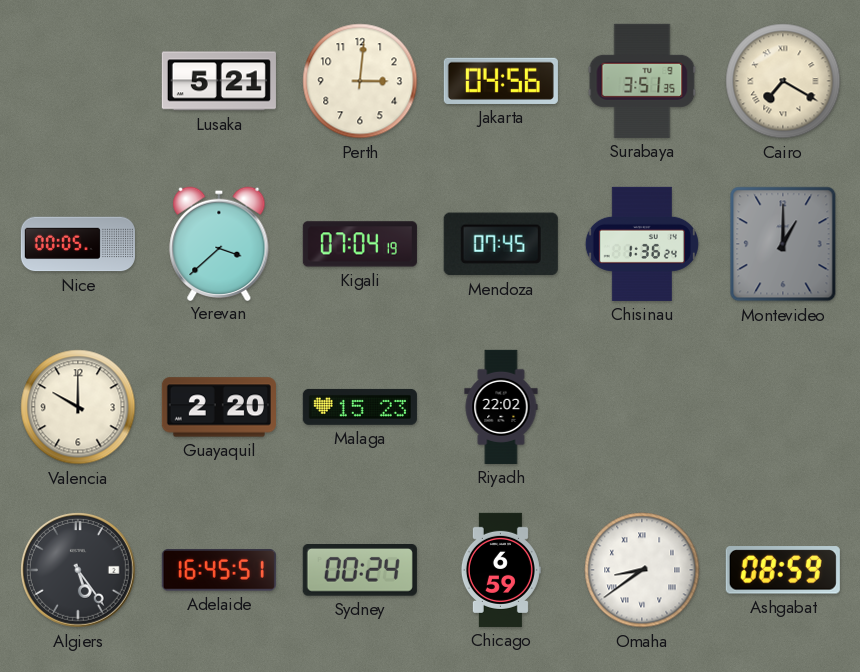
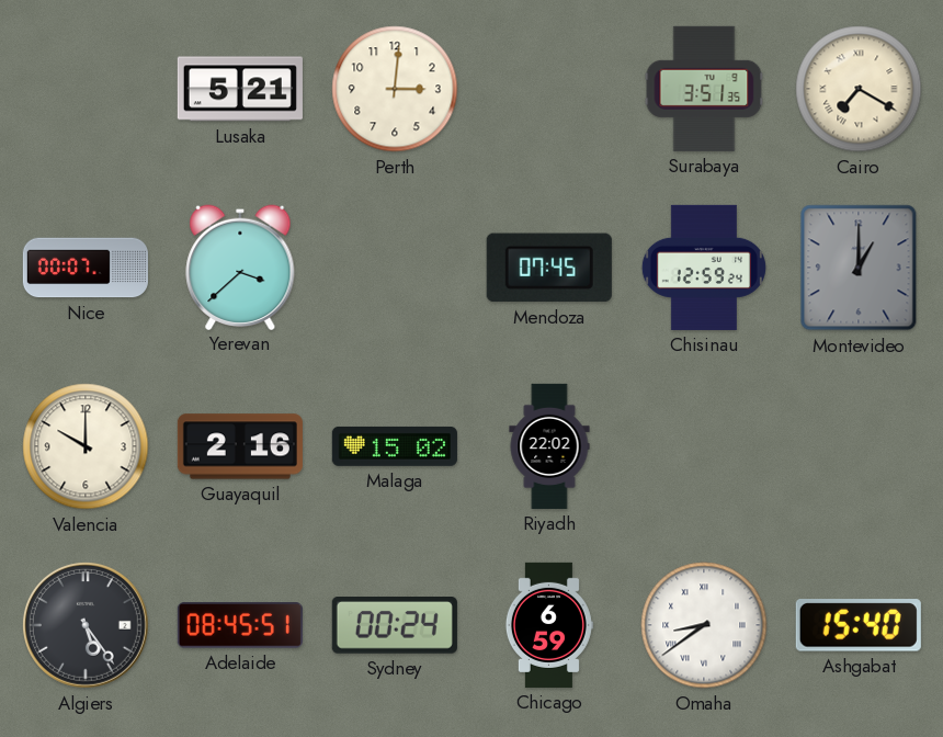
Jakarta: 04:56 -> none
Nice: 00:05 -> 00:07
Kigali: 07:04 -> none
Chisinau: 1:36 -> 12:59
Guayaquil: 2:20 -> 2:16
Malaga: 15:23 -> 15:02
Adelaide: 16:45 -> 08:45
Ashgabat: 08:59 -> 15:40
